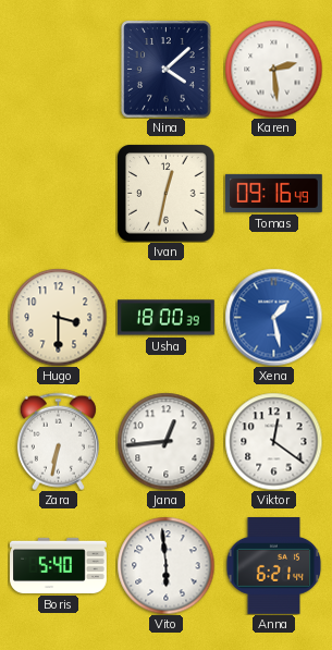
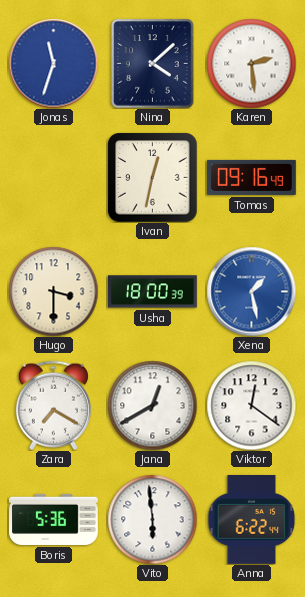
Jonas: none -> 11:33
Zara: 6:32 -> 7:20
Jana: 12:44 -> 12:40
Boris: 5:40 -> 5:36
Anna: 6:21 -> 6:22
